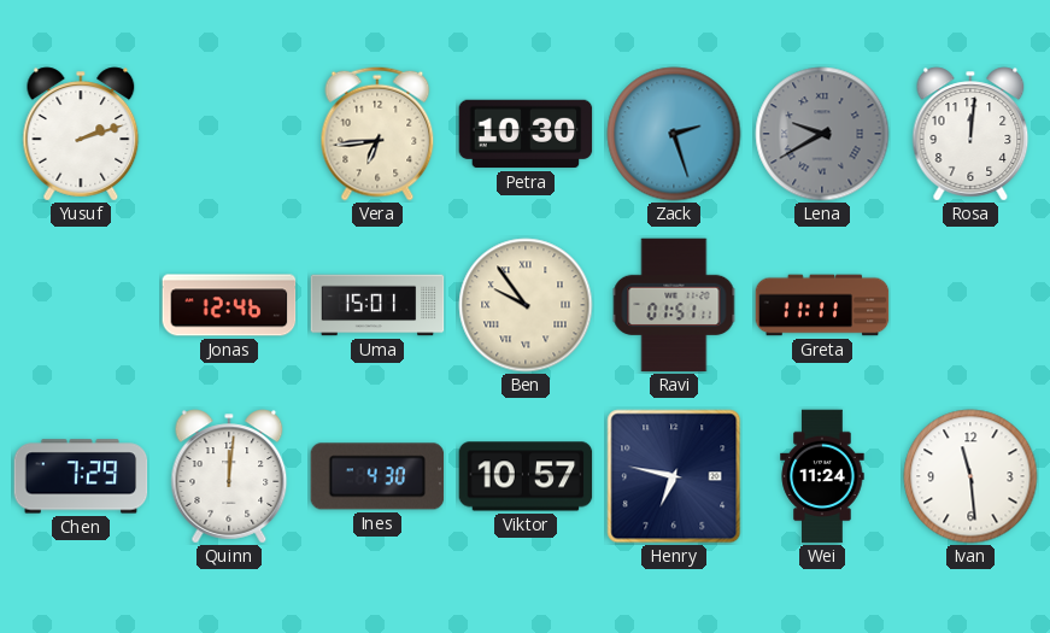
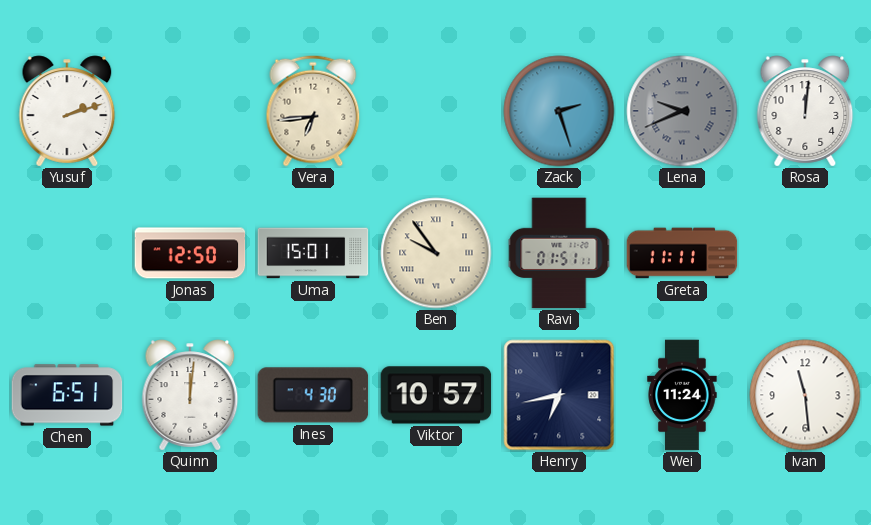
Petra: 10:30 -> none
Lena: 9:40 -> 9:41
Jonas: 12:46 -> 12:50
Chen: 7:29 -> 6:51
Henry: 6:47 -> 6:43
